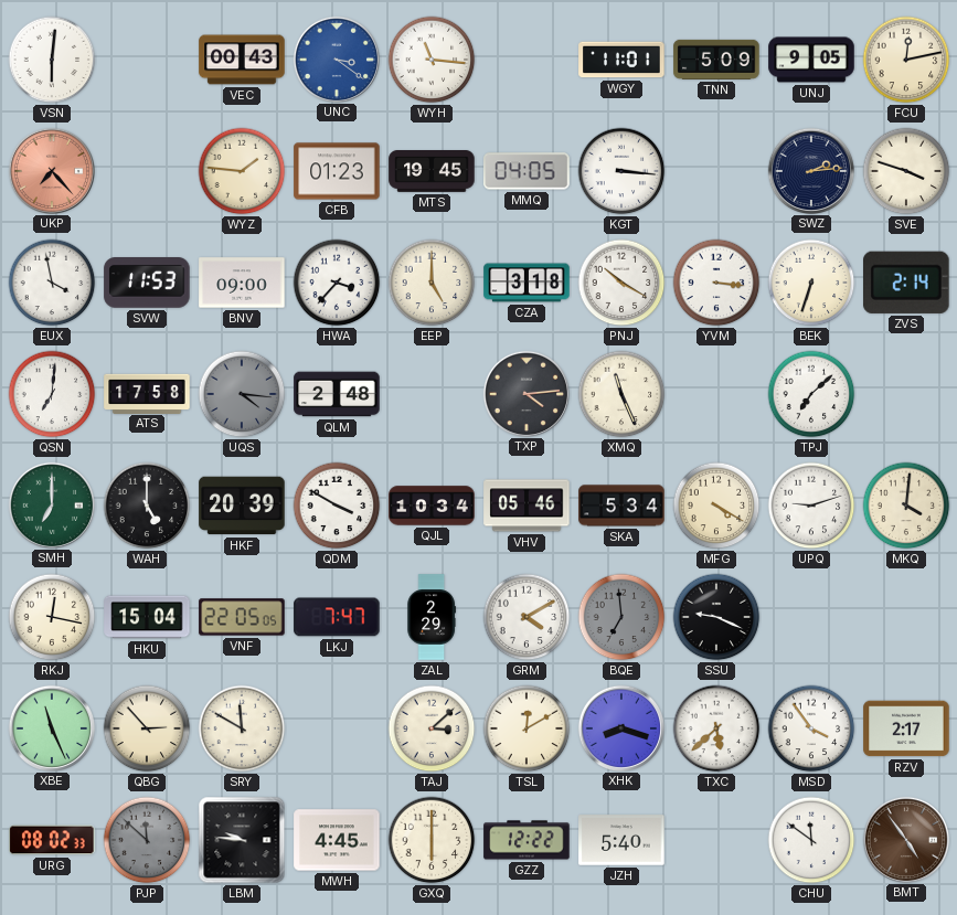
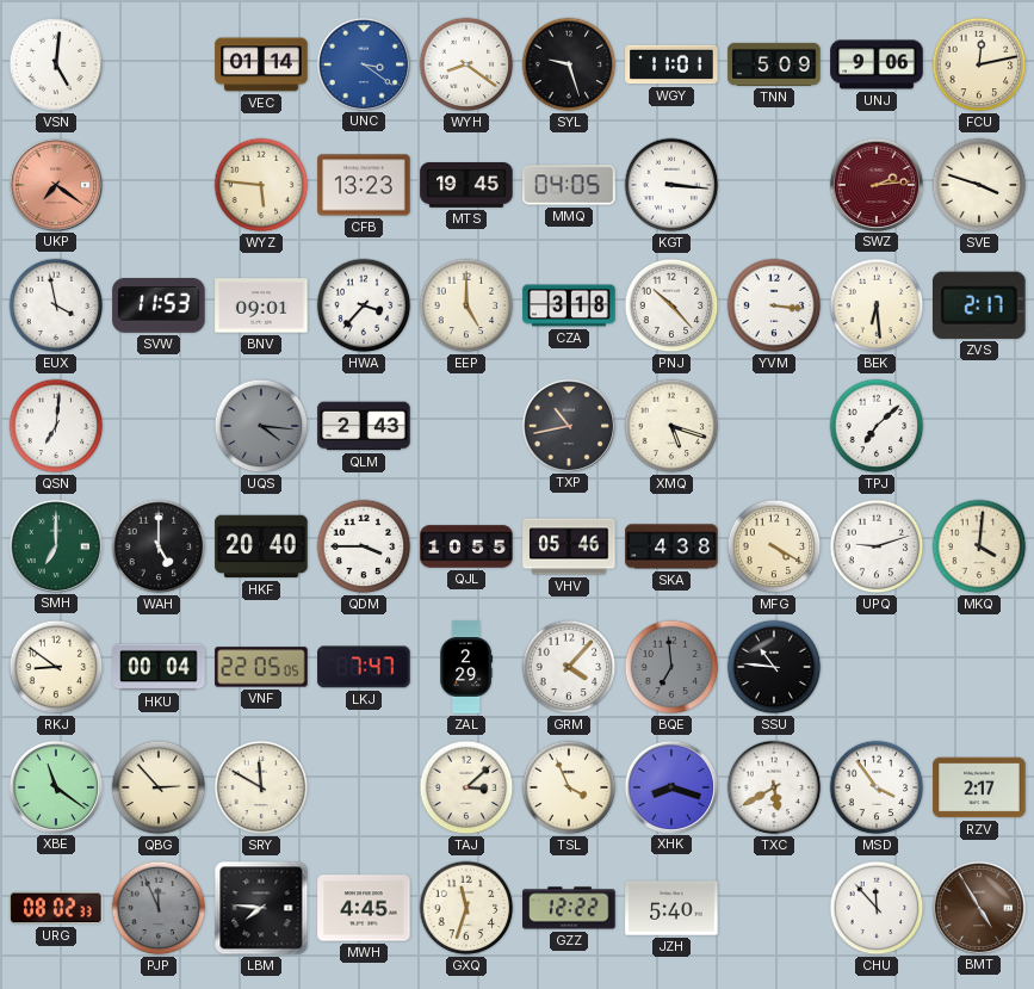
VSN: 6:01 -> 5:01
VEC: 00:43 -> 01:14
WYH: 11:16 -> 8:21
SYL: none -> 9:27
UNJ: 9:05 -> 9:06
UKP: 7:23 -> 7:21
WYZ: 1:46 -> 5:46
CFB: 01:23 -> 13:23
SWZ dial: navy -> burgundy
BNV: 09:00 -> 09:01
PNJ: 10:20 -> 10:23
BEK: 6:33 -> 6:29
ZVS: 2:14 -> 2:17
ATS: 17:58 -> none
QLM: 2:48 -> 2:43
TXP: 4:14 -> 10:43
XMQ: 11:26 -> 5:18
HKF: 20:39 -> 20:40
QDM: 3:50 -> 3:45
QJL: 10:34 -> 10:55
SKA: 5:34 -> 4:38
RKJ: 12:17 -> 8:51
HKU: 15:04 -> 00:04
GRM: 4:10 -> 4:07
SSU: 9:19 -> 10:46
XBE: 11:26 -> 11:21
TSL: 12:10 -> 3:56
TXC: 5:38 -> 5:40
PJP: 11:52 -> 11:56
LBM: 9:46 -> 7:46
GXQ: 6:00 -> 11:33
CHU: 11:51 -> 11:53
BMT: 4:54 -> 4:55
